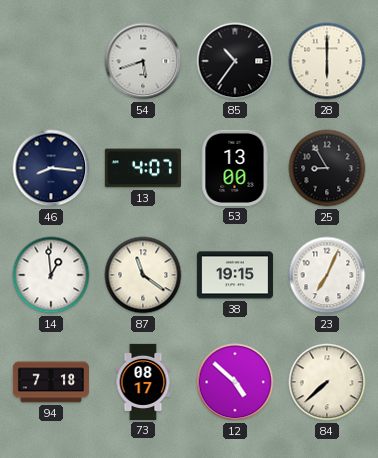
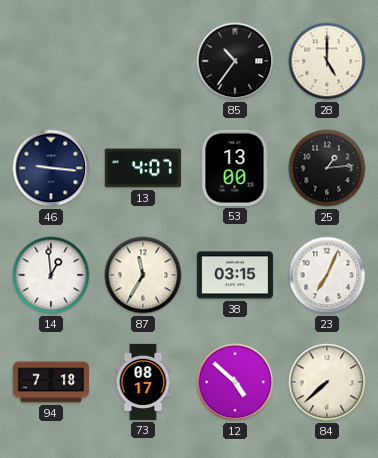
54: 5:42 -> none
28: 6:00 -> 5:00
46: 8:16 -> 9:16
25: 8:55 -> 1:14
87: 11:21 -> 11:35
38: 19:15 -> 03:15
